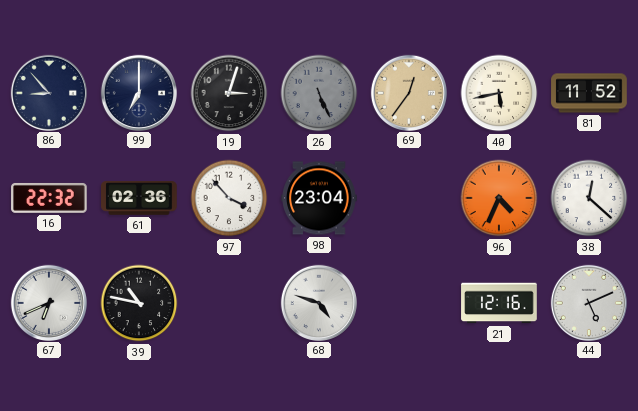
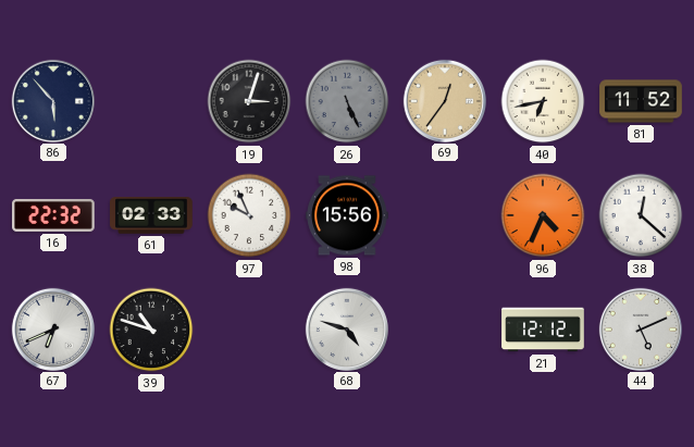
86: 8:53 -> 5:53
99: 7:00 -> none
40: 5:43 -> 6:43
61: 02:36 -> 02:33
97: 3:53 -> 9:56
98: 23:04 -> 15:56
39: 10:47 -> 10:48
21: 12:16 -> 12:12
